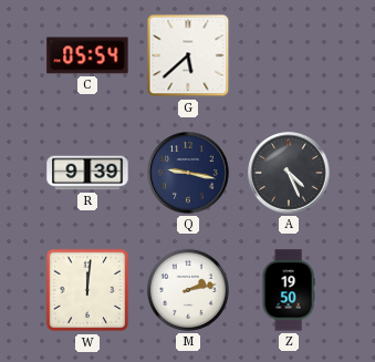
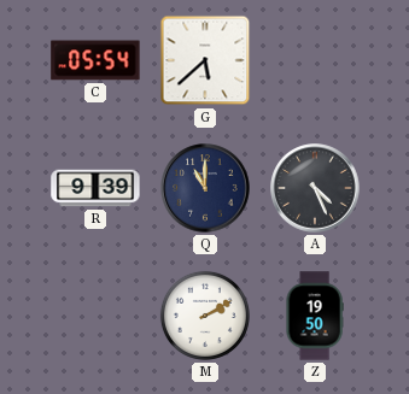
Q: 9:17 -> 11:00
W: 12:01 -> none
M: 2:13 -> 2:10
